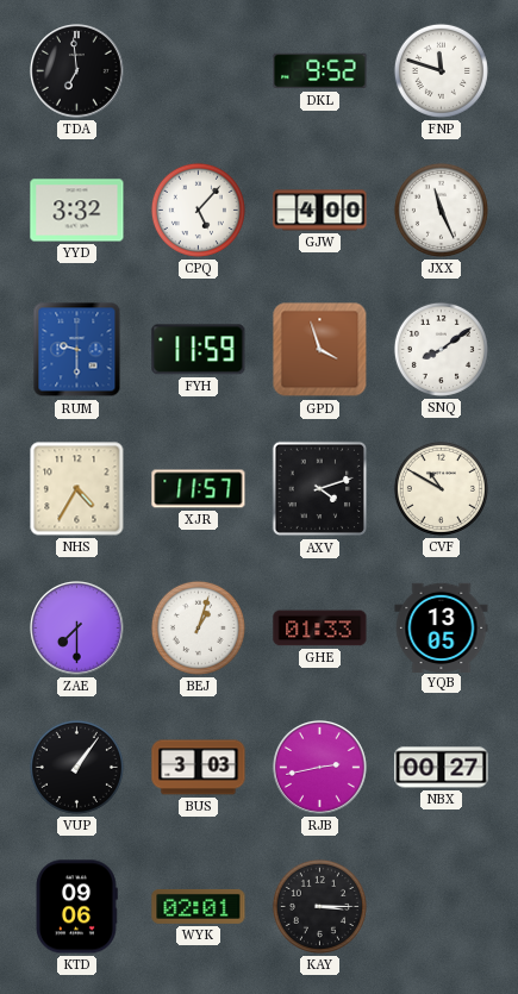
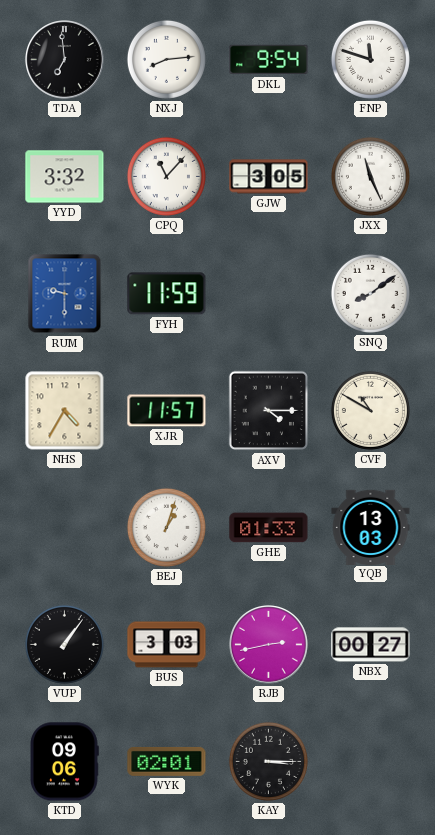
NXJ: none -> 8:14
DKL: 9:52 -> 9:54
CPQ: 5:07 -> 11:07
GJW: 4:00 -> 3:05
GPD: 3:57 -> none
AXV: 4:12 -> 4:15
ZAE: 7:30 -> none
YQB: 13:05 -> 13:03
